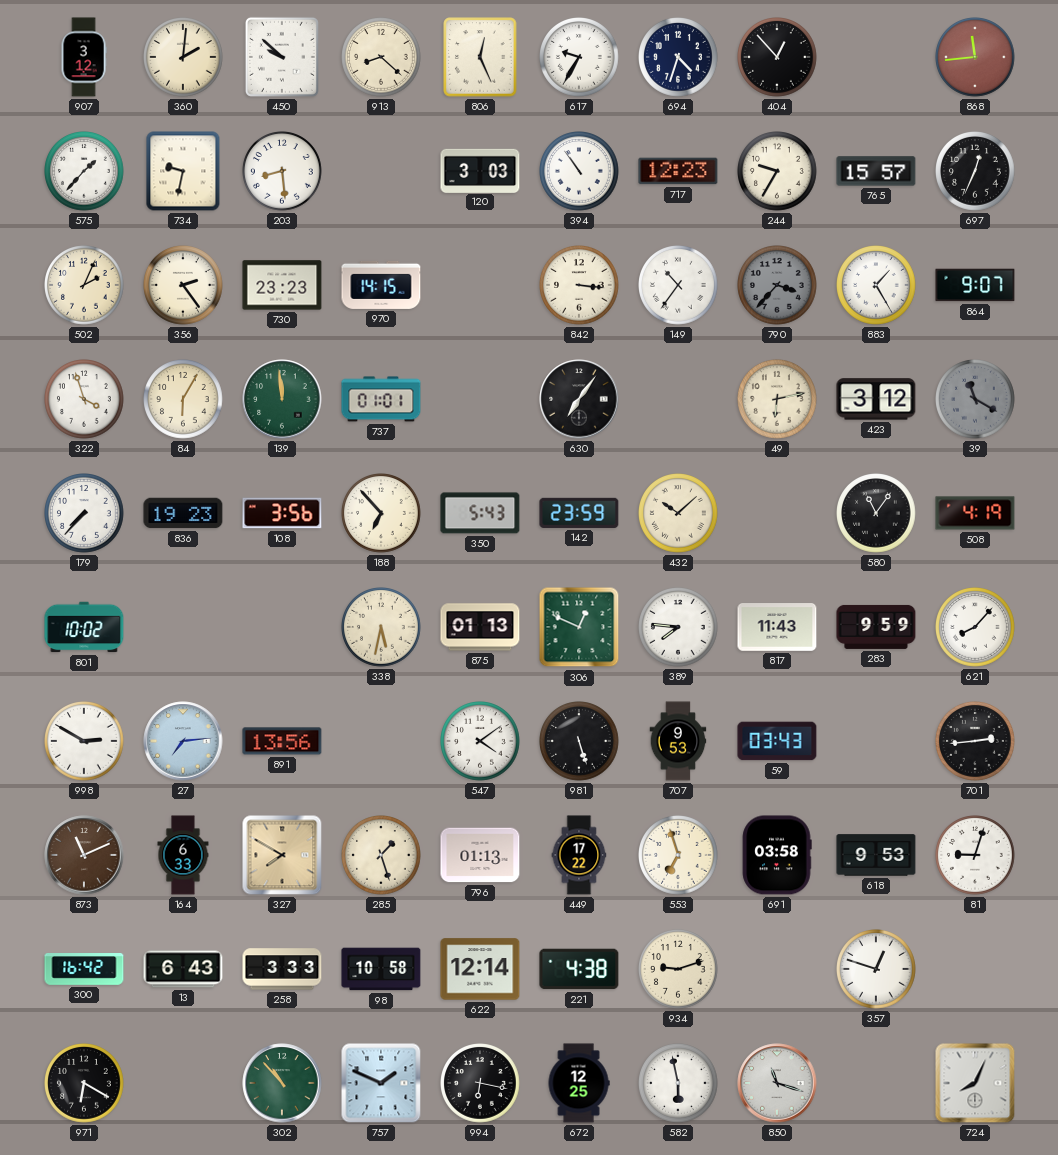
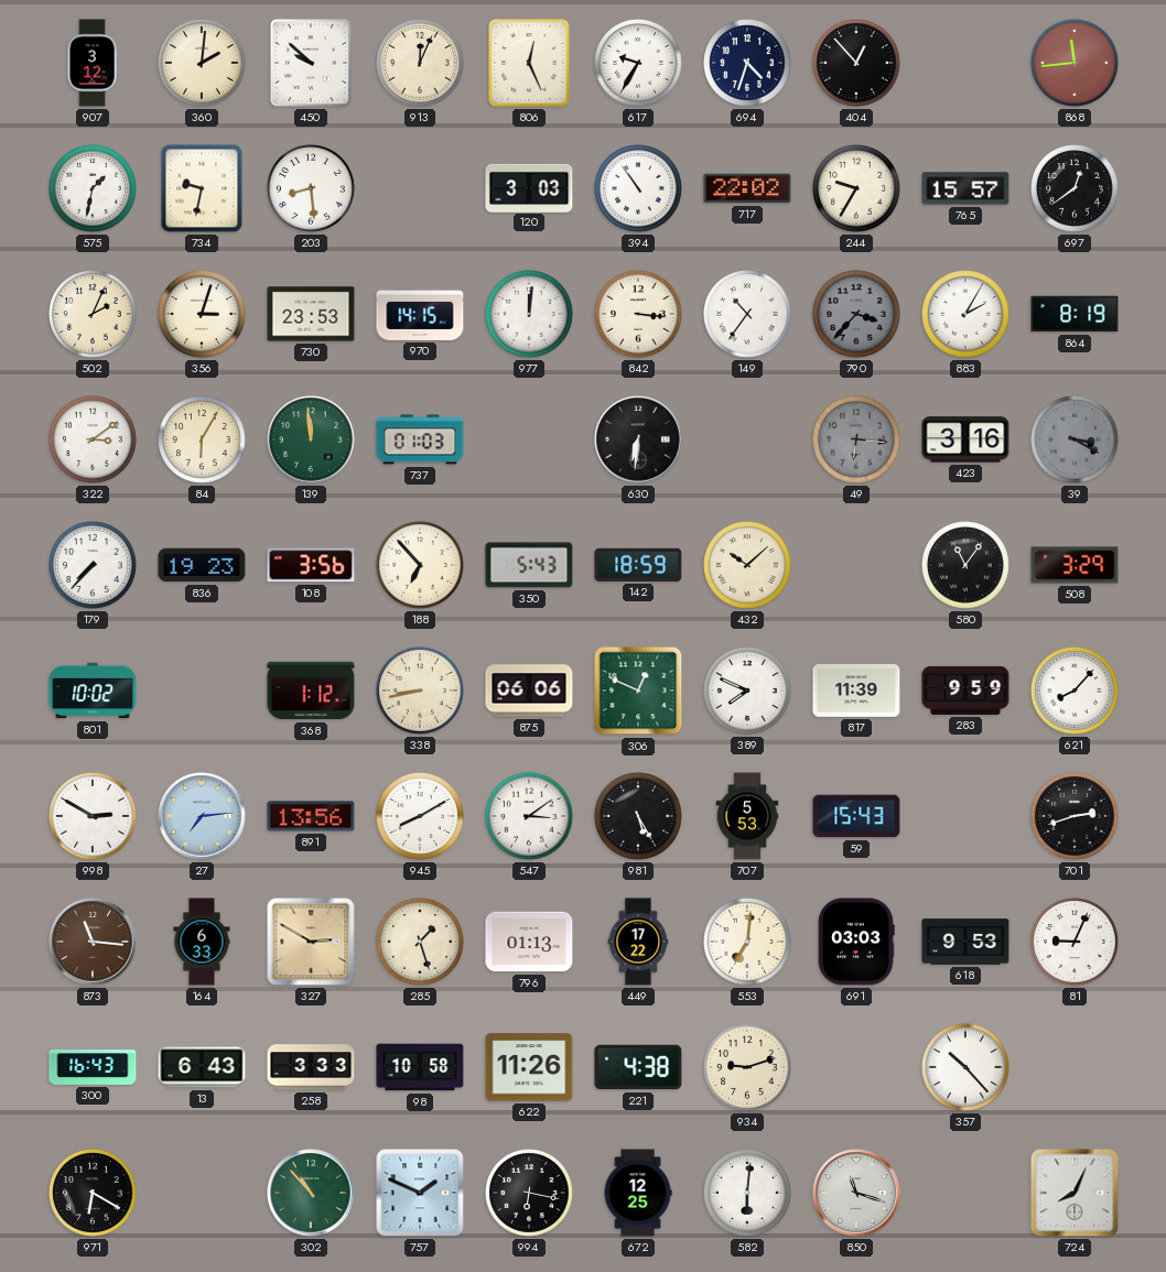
913: 8:22 -> 12:04
575: 1:37 -> 1:32
717: 12:23 -> 22:02
697: 12:34 -> 12:39
356: 2:24 -> 3:03
730: 23:23 -> 23:53
977: none -> 12:01
883: 1:25 -> 2:05
864: 9:07 -> 8:19
322: 3:57 -> 3:09
737: 01:01 -> 01:03
630: 7:06 -> 6:31
49: 6:13 -> 6:16
49 dial: cream -> grey
423: 3:12 -> 3:16
39: 11:20 -> 3:20
142: 23:59 -> 18:59
508: 4:19 -> 3:29
368: none -> 1:12
338: 5:32 -> 8:43
875: 01:13 -> 06:06
389: 7:46 -> 7:49
817: 11:43 -> 11:39
945: none -> 8:10
547: 4:09 -> 3:09
981: 5:27 -> 5:25
707: 9:53 -> 5:53
59: 03:43 -> 15:43
701: 2:44 -> 2:42
873: 11:11 -> 11:16
327: 7:50 -> 2:50
553: 6:57 -> 7:01
691: 03:58 -> 03:03
81: 9:03 -> 9:04
300: 16:42 -> 16:43
622: 12:14 -> 11:26
357: 12:48 -> 10:23
582: 5:58 -> 6:01
